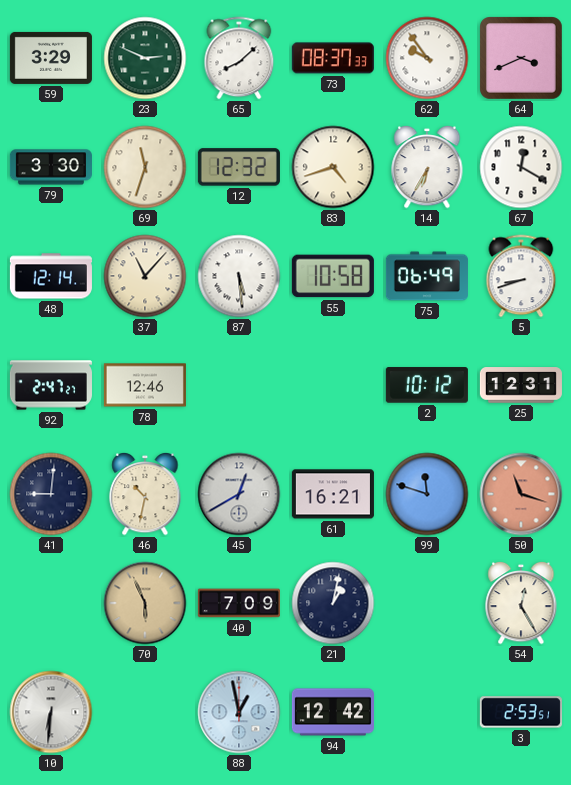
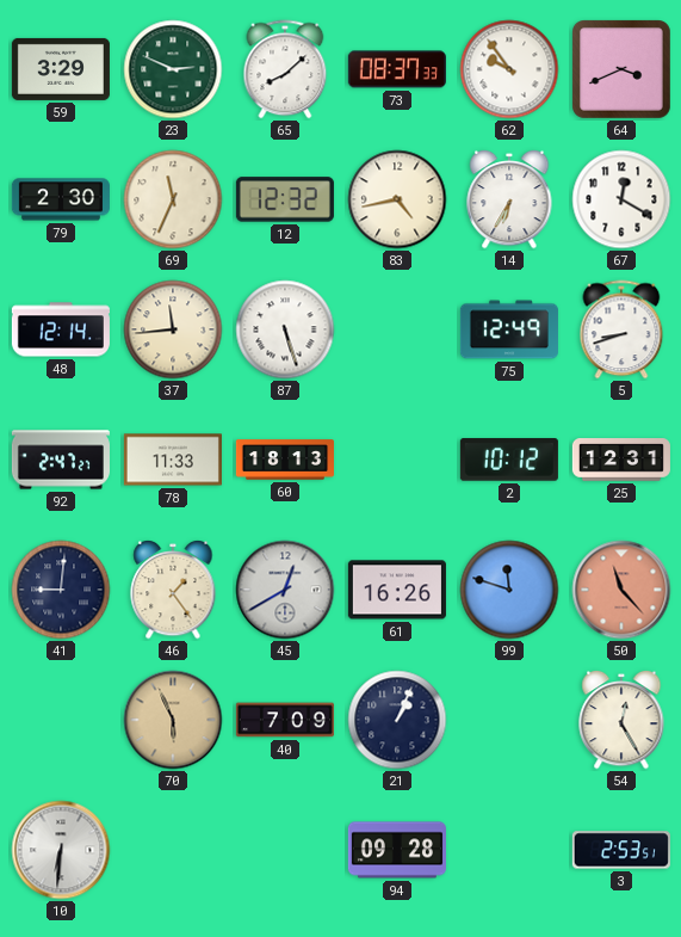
79: 3:30 -> 2:30
69: 11:33 -> 11:34
83: 4:42 -> 4:43
37: 11:07 -> 11:44
87: 5:29 -> 5:27
55: 10:58 -> none
75: 06:49 -> 12:49
78: 12:46 -> 11:33
60: none -> 18:13
46: 10:32 -> 1:24
61: 16:21 -> 16:26
50: 11:18 -> 11:23
21: 1:02 -> 1:04
88: 12:58 -> none
94: 12:42 -> 09:28
